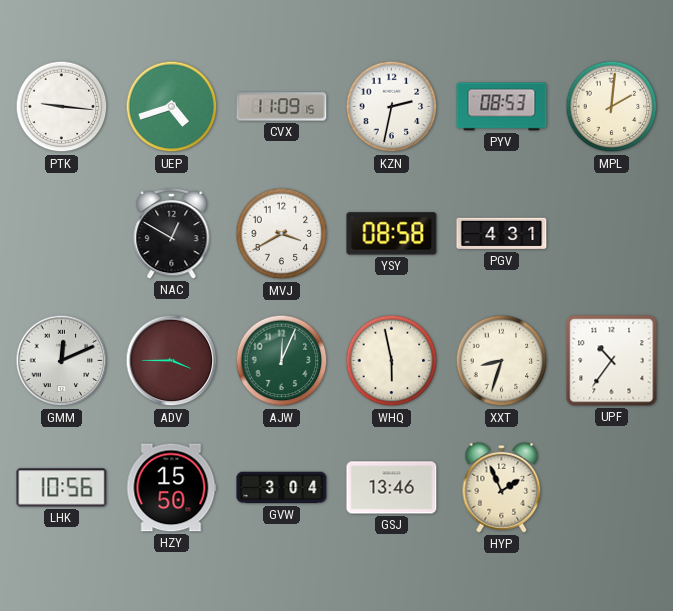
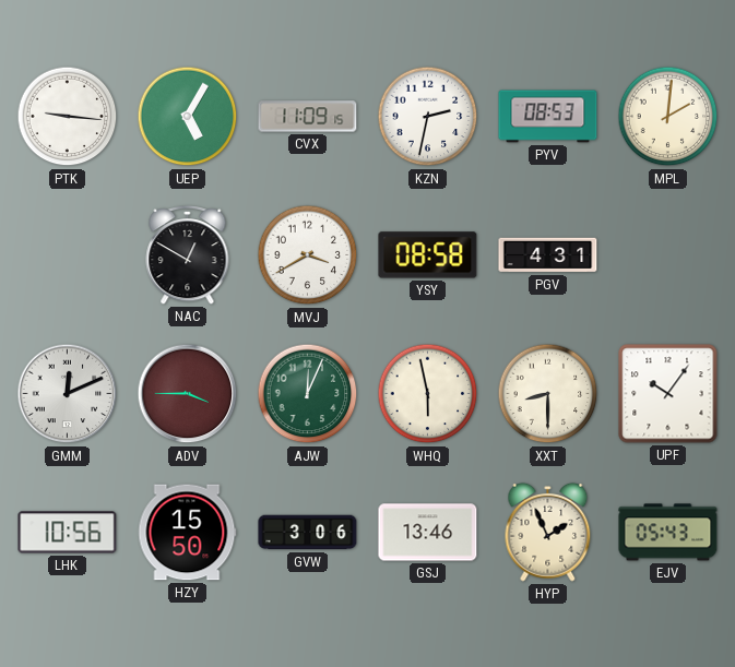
UEP: 4:42 -> 5:05
XXT: 8:33 -> 8:30
UPF: 10:36 -> 10:06
GVW: 3:04 -> 3:06
EJV: none -> 05:43
